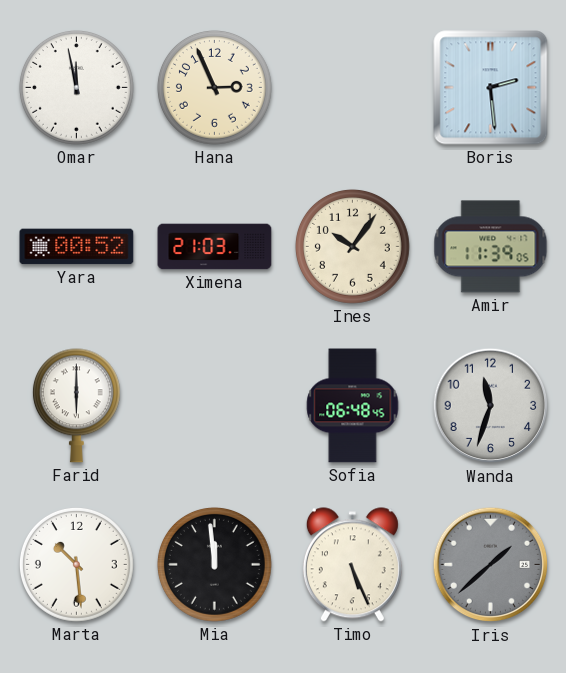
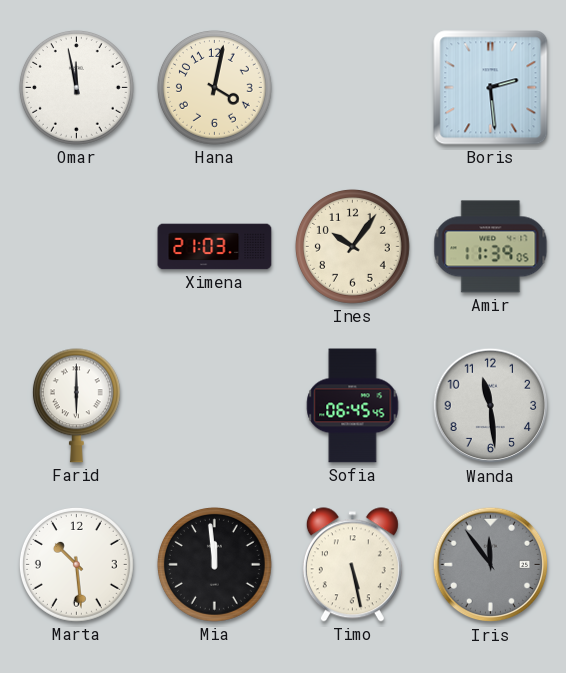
Hana: 2:56 -> 4:02
Yara: 00:52 -> none
Sofia: 06:48 -> 06:45
Wanda: 11:33 -> 11:29
Timo: 5:26 -> 5:28
Iris: 1:38 -> 11:54
